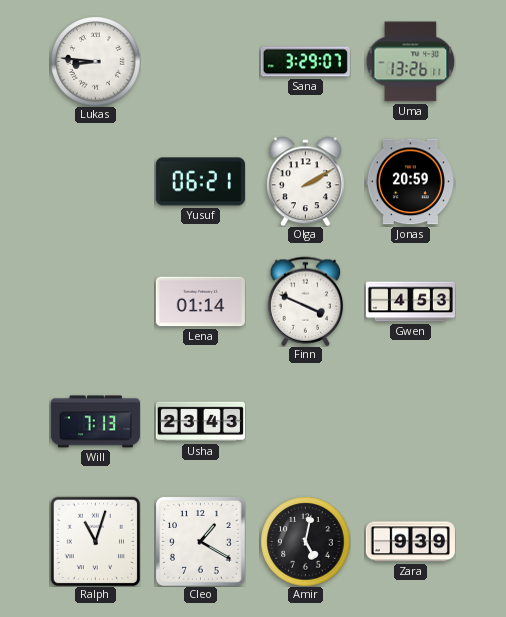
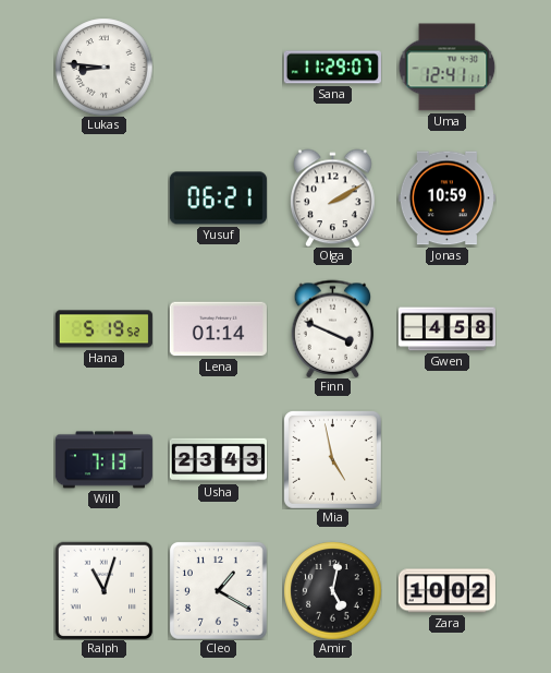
Sana: 3:29 -> 11:29
Uma: 13:26 -> 12:41
Jonas: 20:59 -> 10:59
Hana: none -> 5:19
Gwen: 4:53 -> 4:58
Mia: none -> 4:58
Zara: 9:39 -> 10:02
